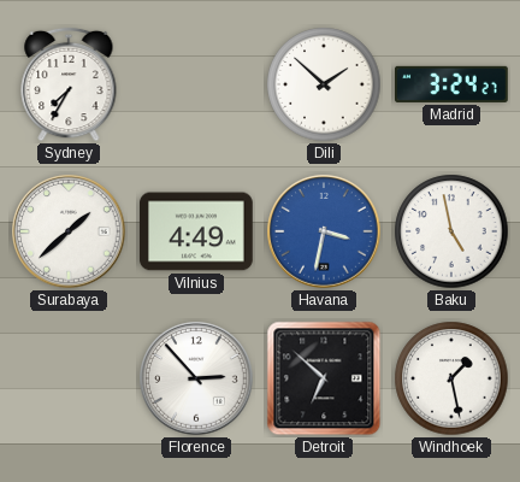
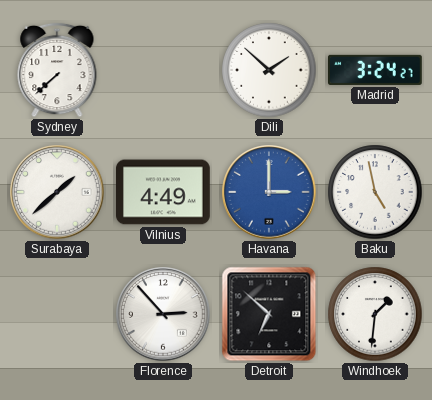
Sydney: 7:35 -> 7:38
Havana: 3:32 -> 3:00
Windhoek: 1:28 -> 1:31
